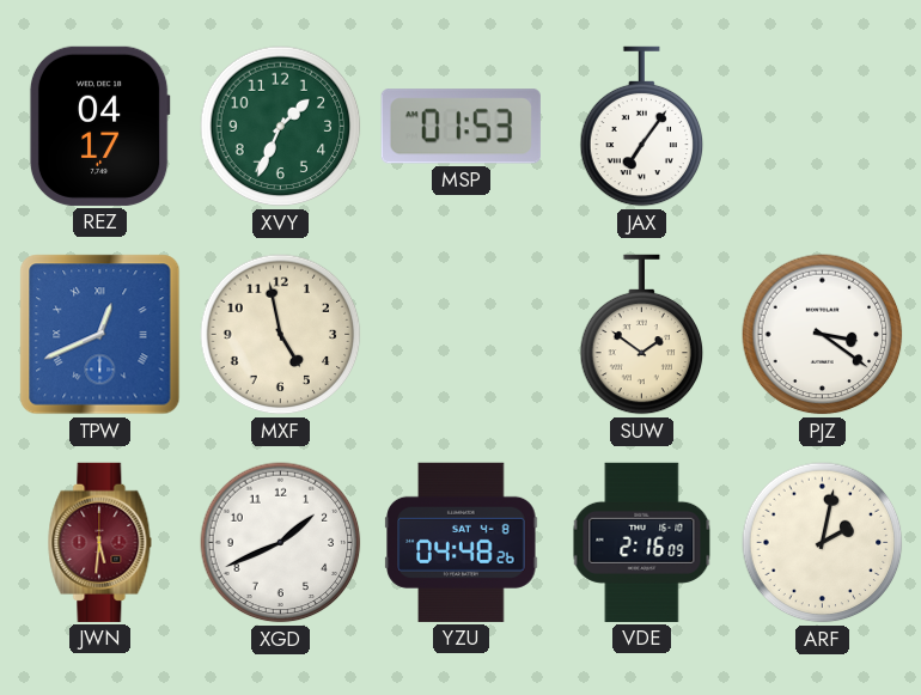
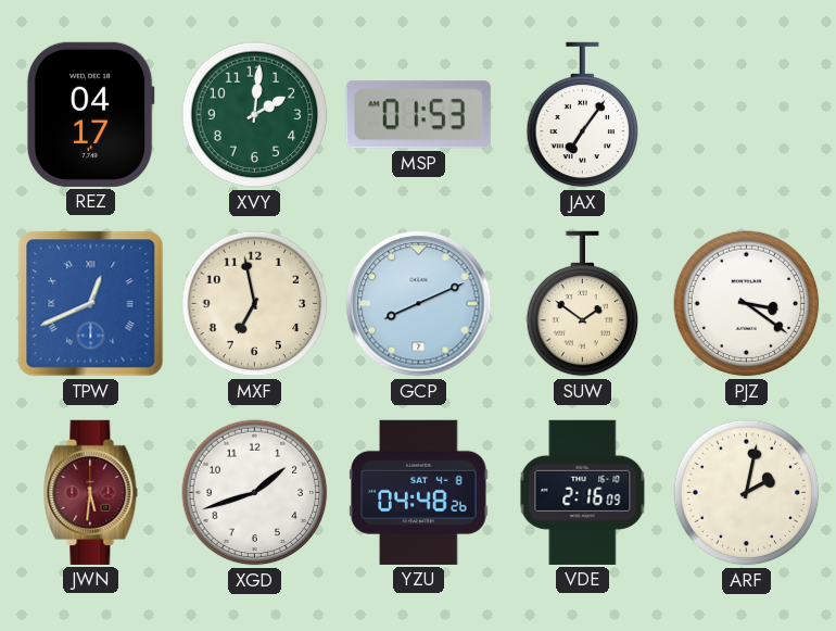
XVY: 1:34 -> 2:01
MXF: 4:58 -> 6:58
GCP: none -> 8:11
XGD: 1:41 -> 1:42
